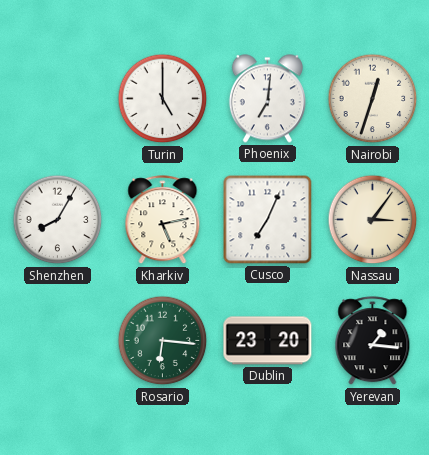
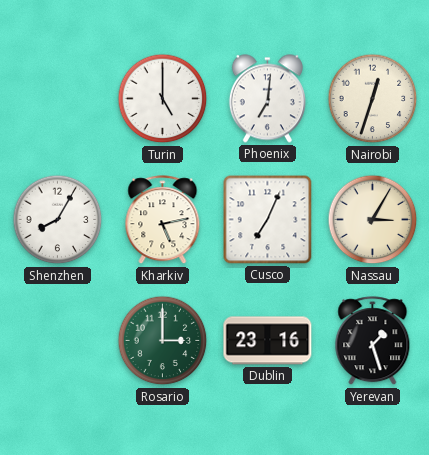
Nassau: 3:06 -> 3:05
Rosario: 6:16 -> 3:00
Dublin: 23:20 -> 23:16
Yerevan: 1:16 -> 1:27
